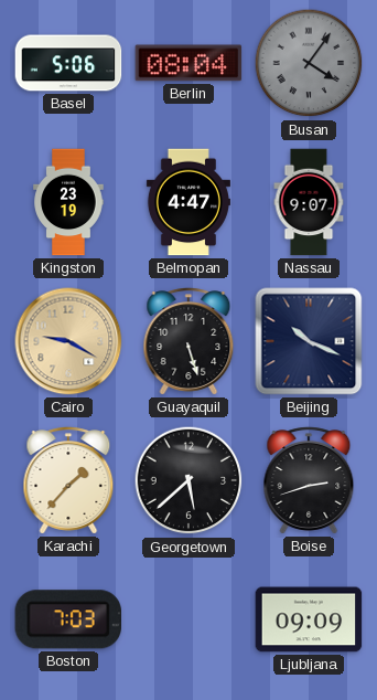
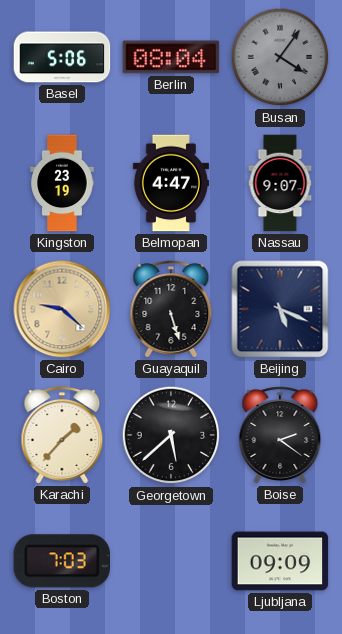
Cairo: 9:20 -> 9:22
Beijing: 10:19 -> 5:19
Boise: 2:42 -> 2:21
